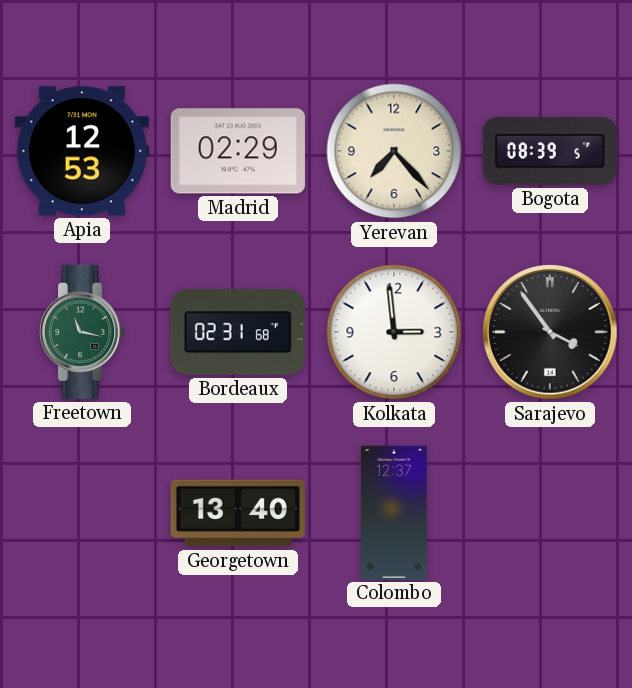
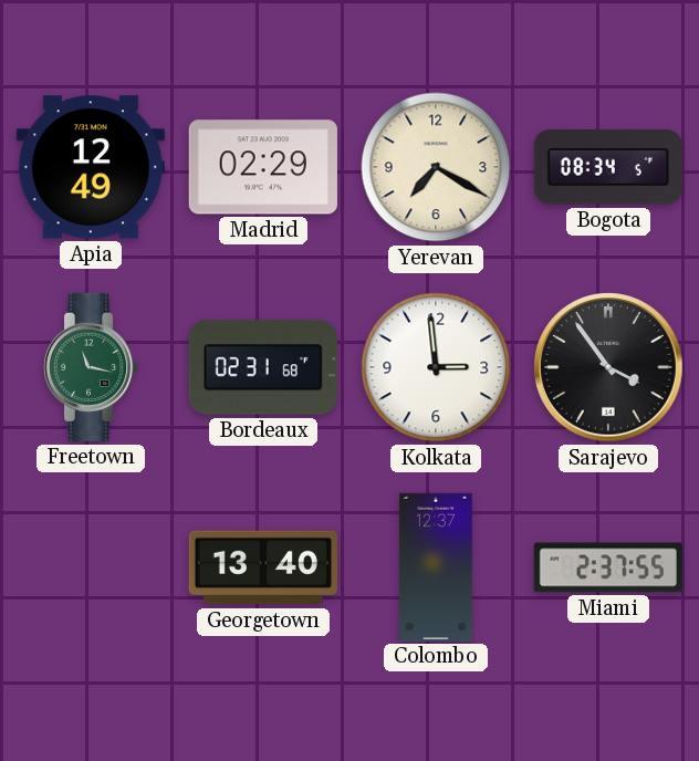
Apia: 12:53 -> 12:49
Yerevan: 7:23 -> 7:20
Bogota: 08:39 -> 08:34
Miami: none -> 2:37
